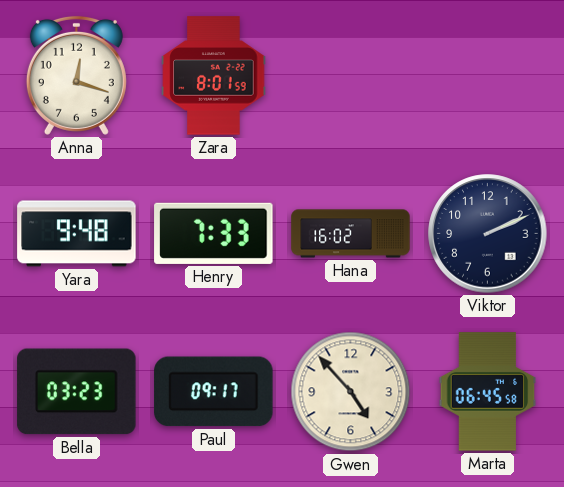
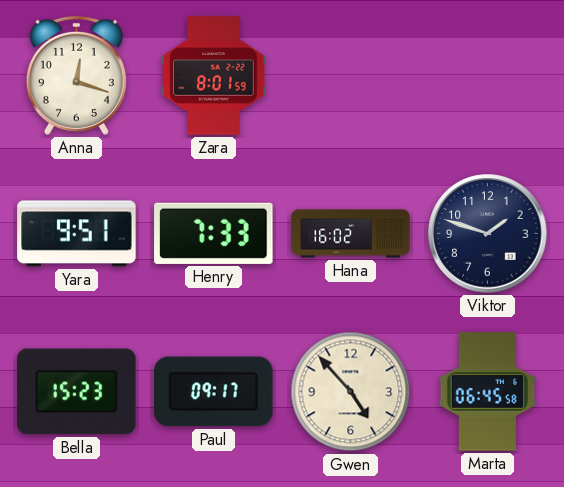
Yara: 9:48 -> 9:51
Viktor: 2:11 -> 1:48
Bella: 03:23 -> 15:23
